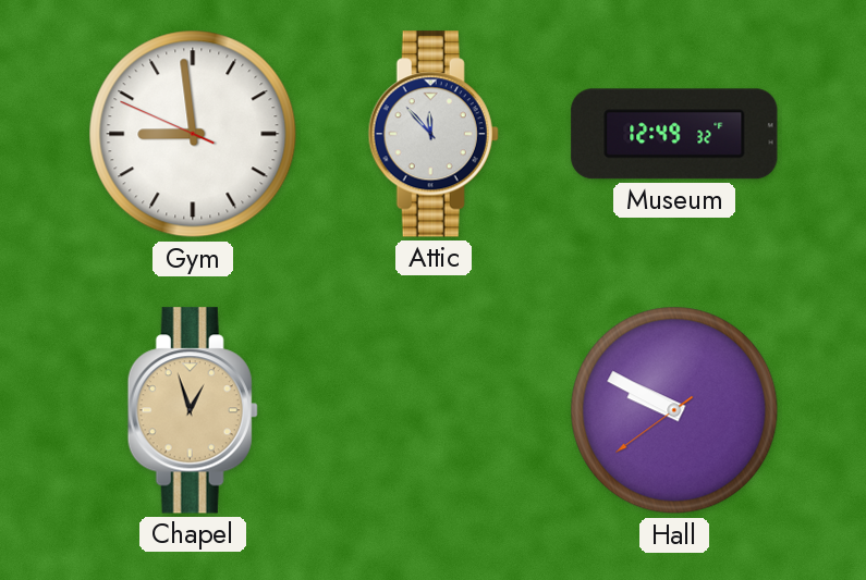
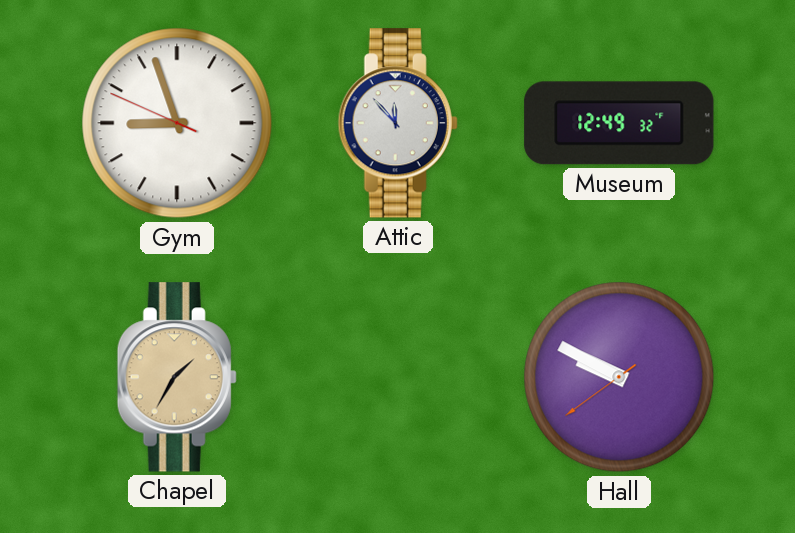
Gym: 8:58 -> 8:56
Chapel: 12:57 -> 1:35
